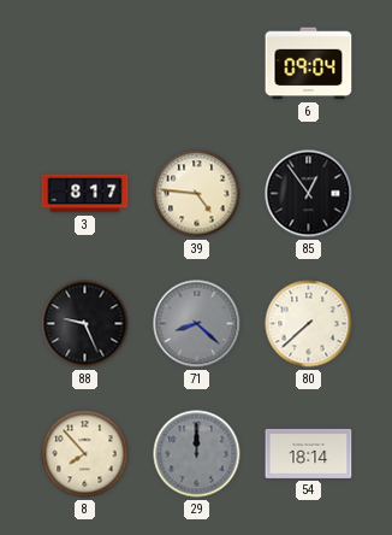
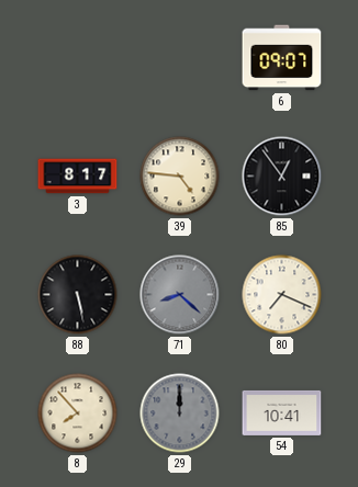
6: 09:04 -> 09:07
88: 9:26 -> 5:28
80: 7:38 -> 7:19
54: 18:14 -> 10:41
